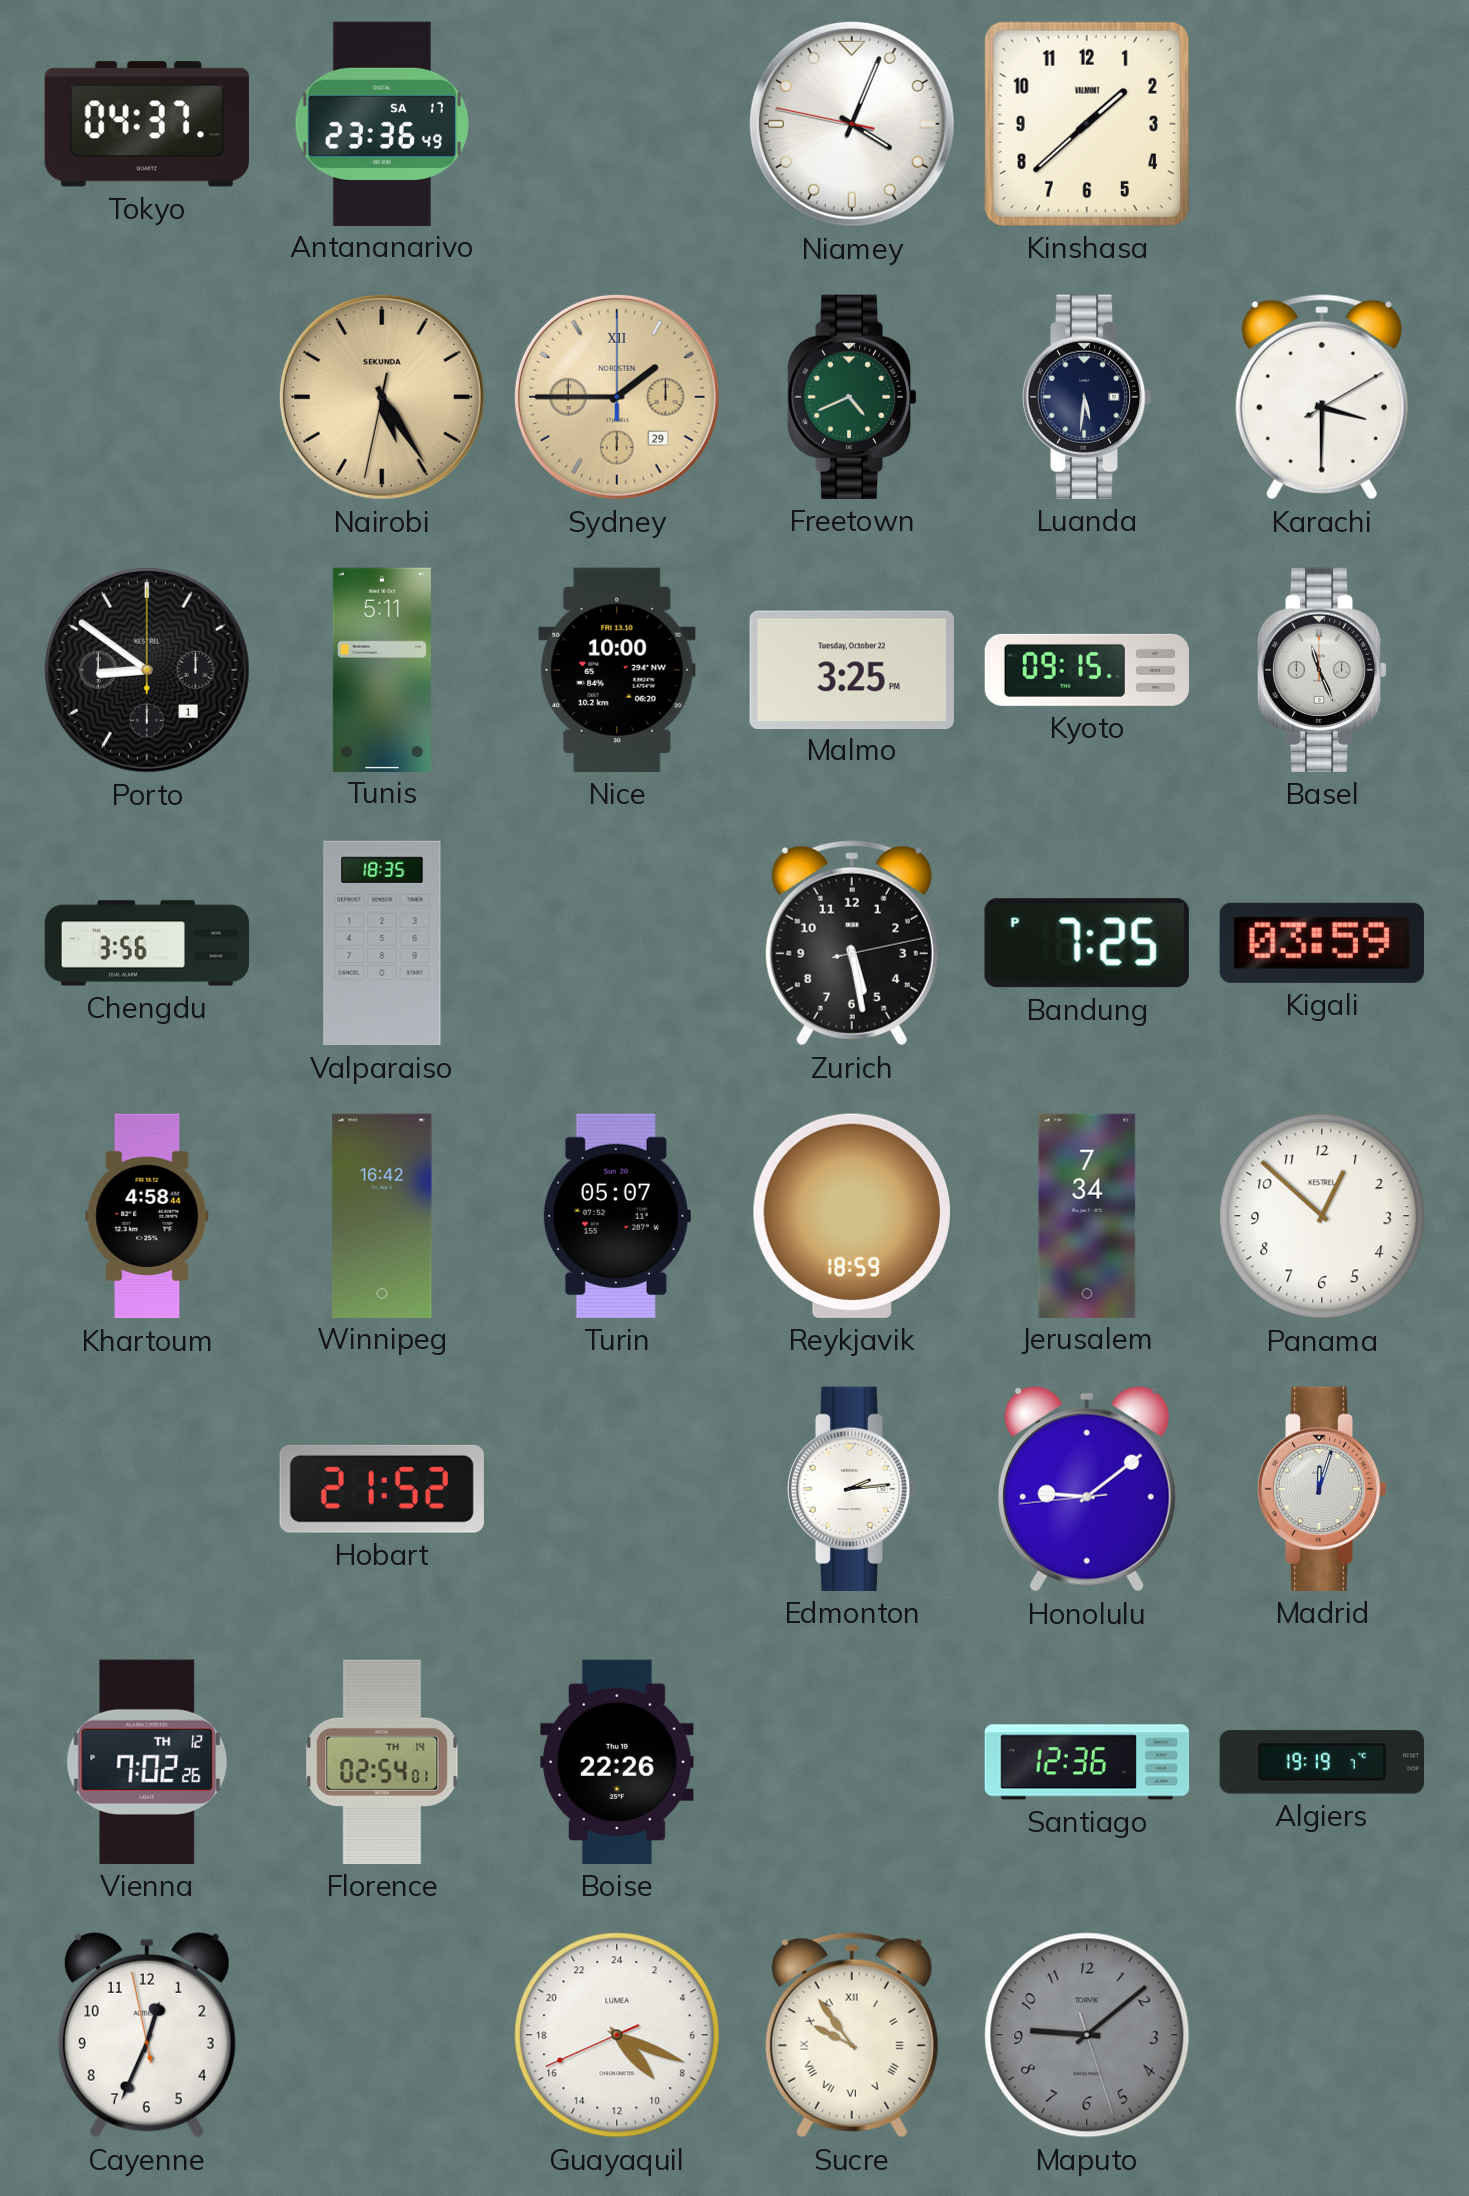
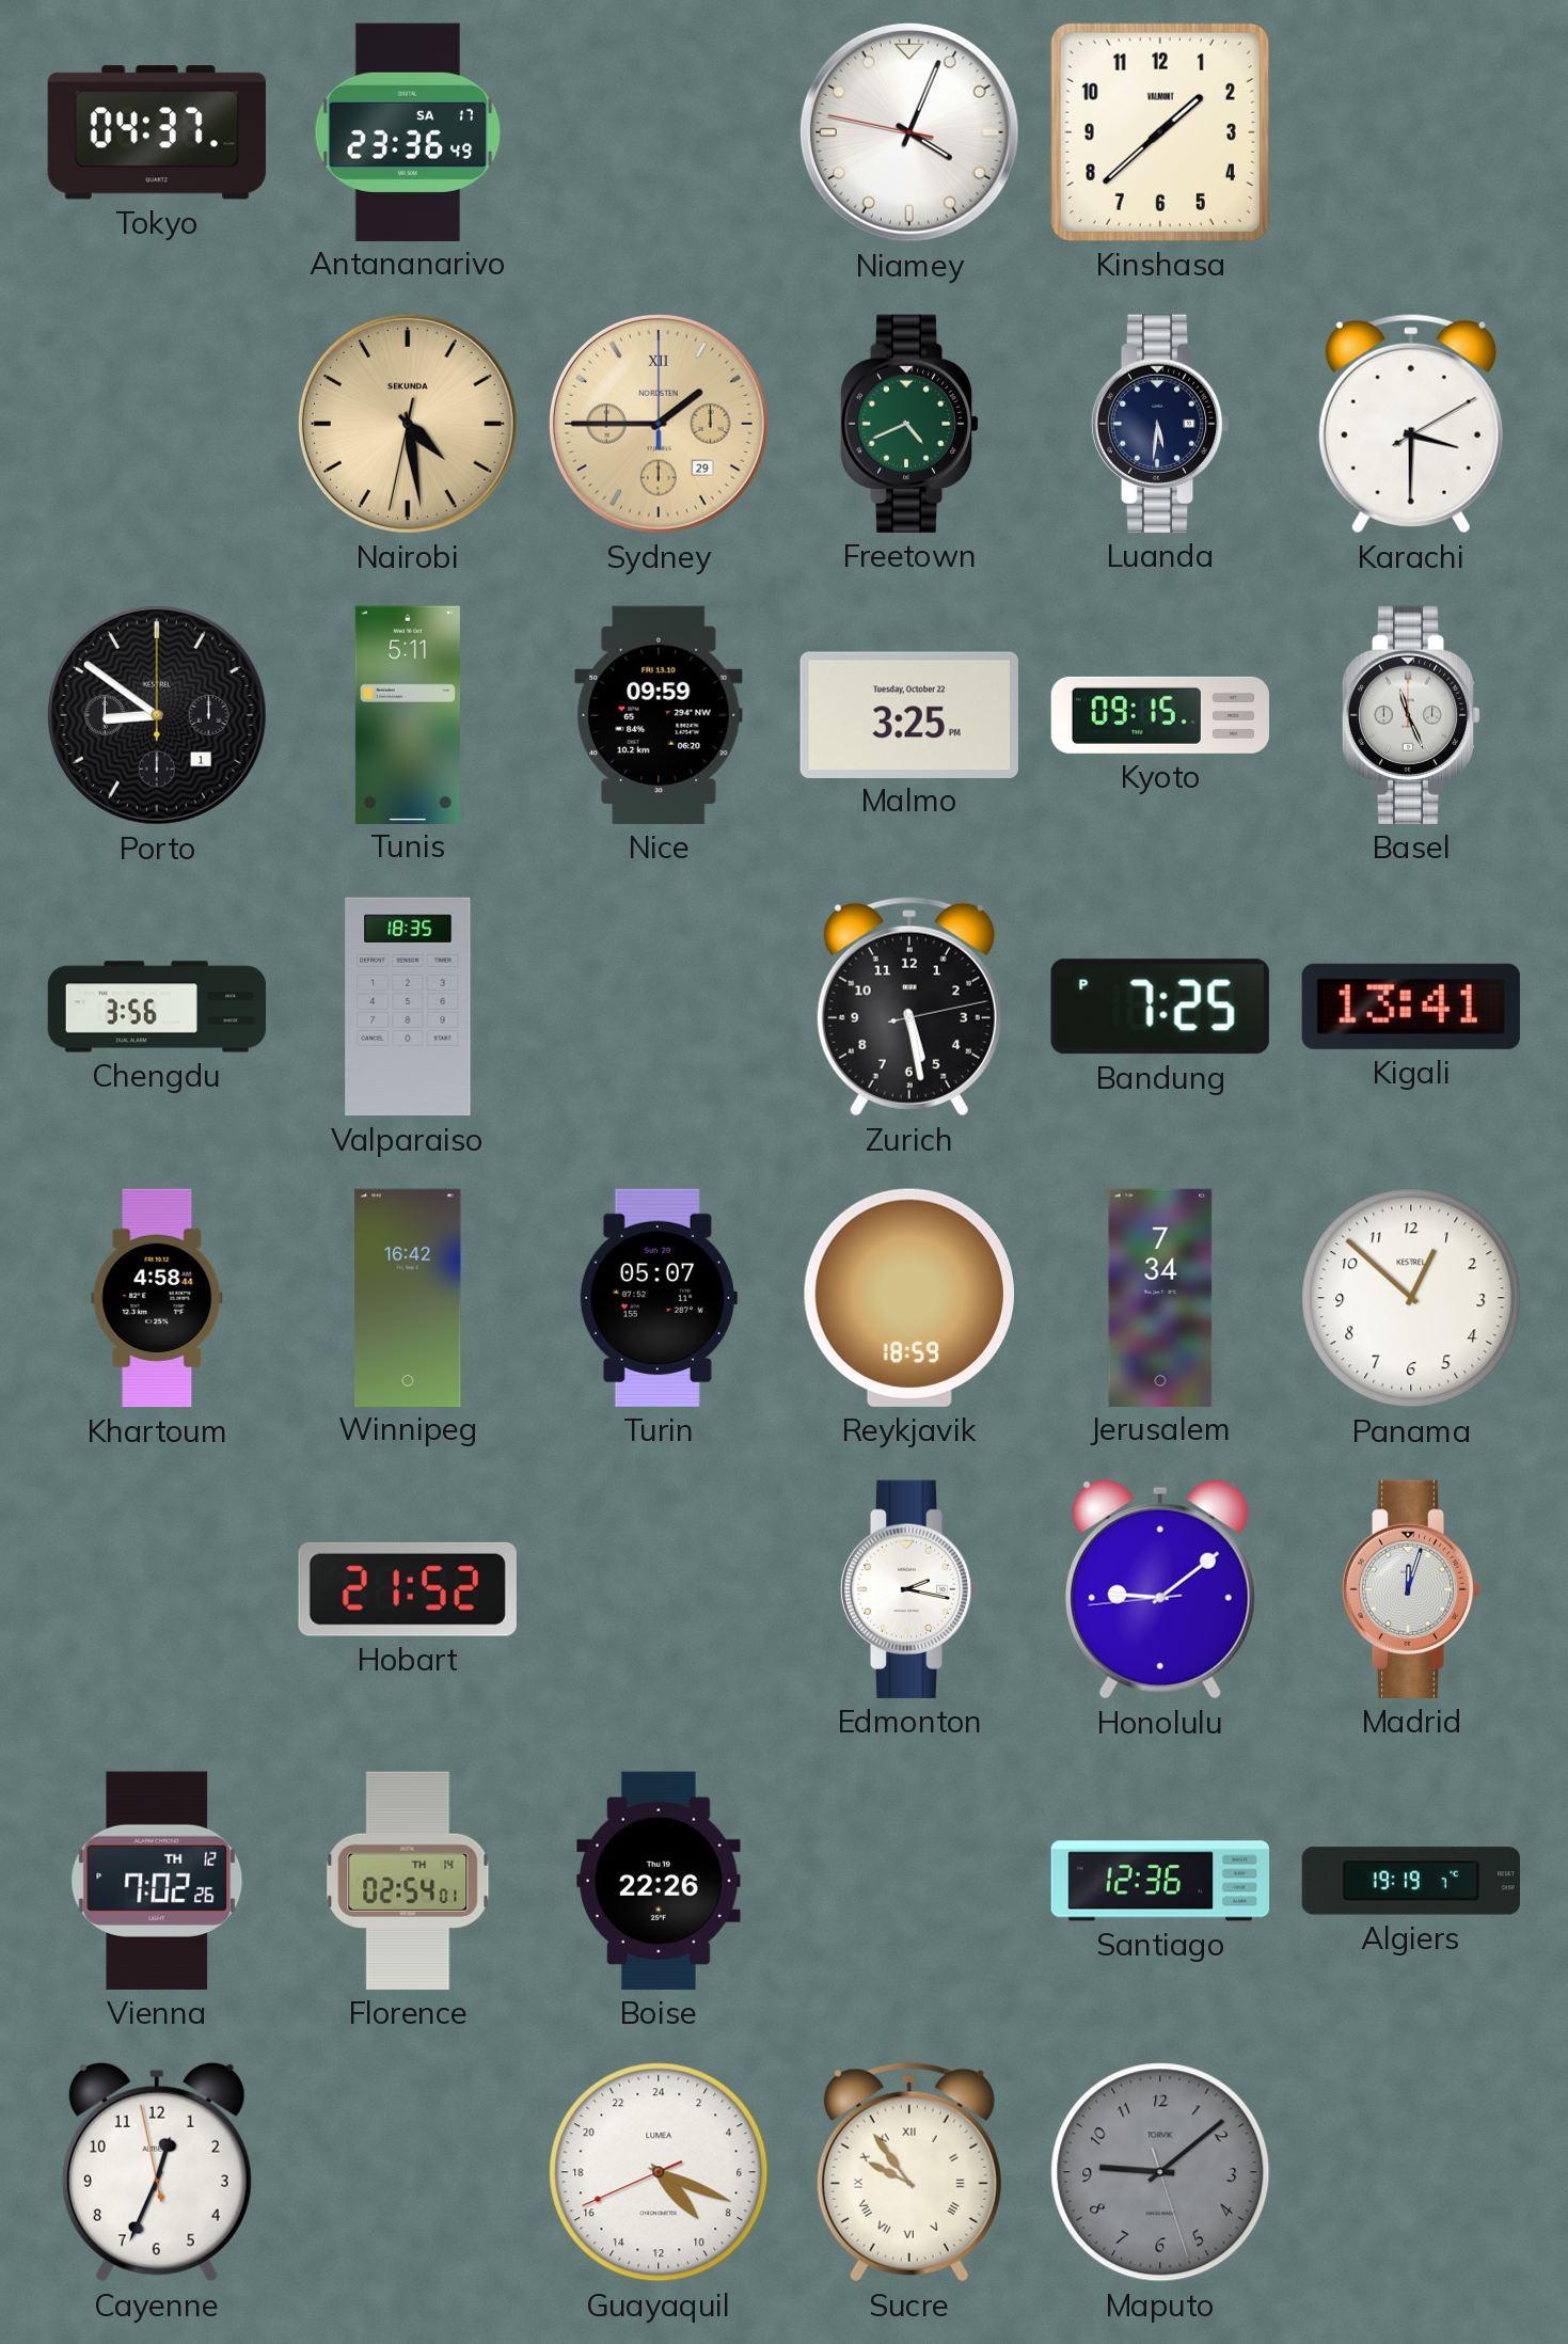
Nairobi: 5:24 -> 4:28
Nice: 10:00 -> 09:59
Kigali: 03:59 -> 13:41
Edmonton: 2:14 -> 2:17
